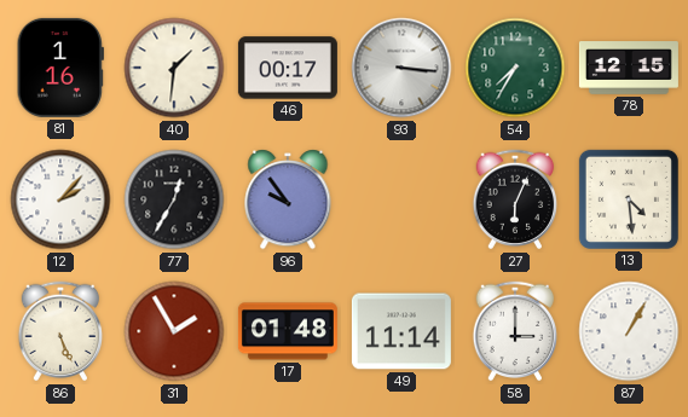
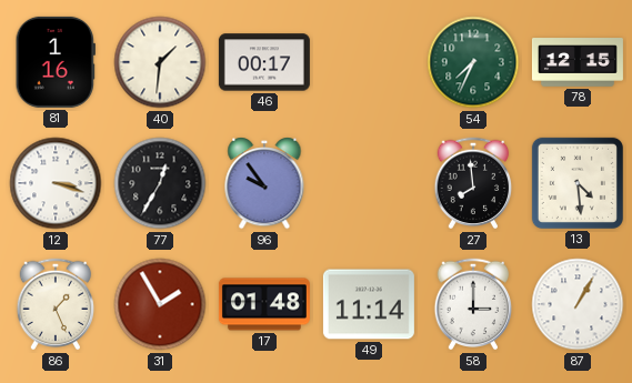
93: 3:16 -> none
54: 7:35 -> 7:34
12: 2:07 -> 3:18
27: 6:04 -> 7:59
86: 5:26 -> 1:26
